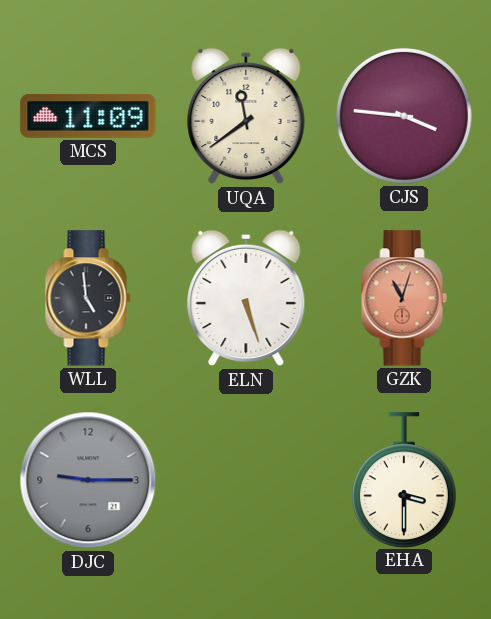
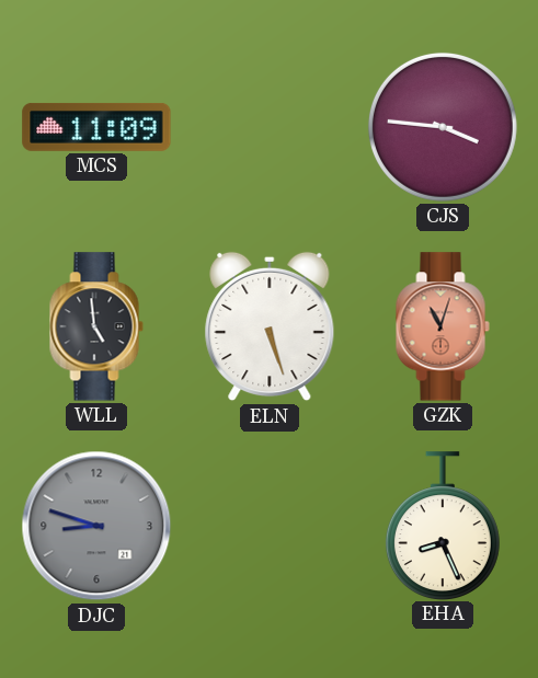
UQA: 11:39 -> none
DJC: 9:15 -> 8:48
EHA: 3:30 -> 8:26
